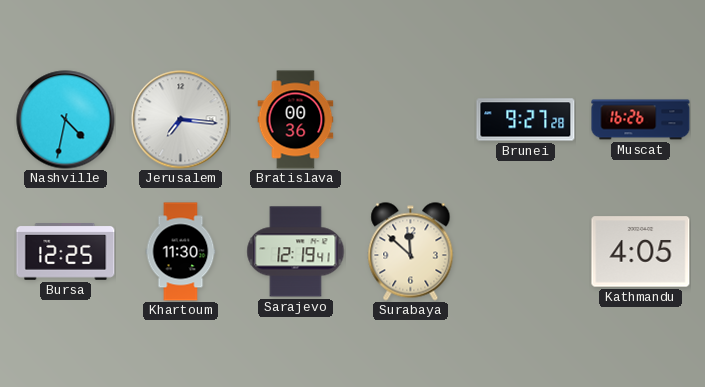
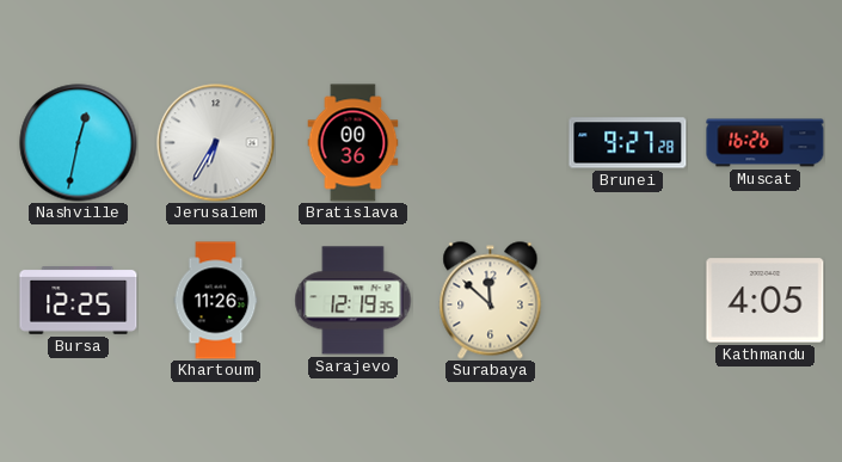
Nashville: 4:32 -> 12:32
Jerusalem: 7:16 -> 6:35
Khartoum: 11:30 -> 11:26
Sarajevo: 12:19:41 -> 12:19:35
